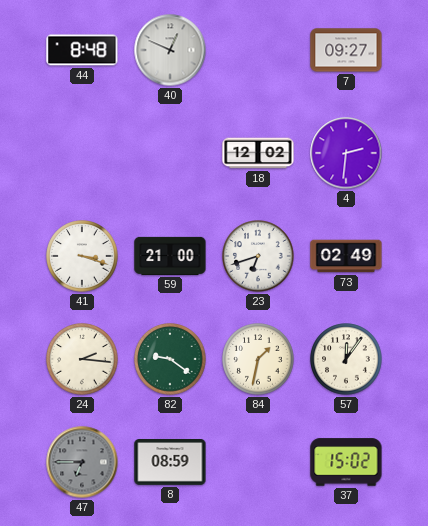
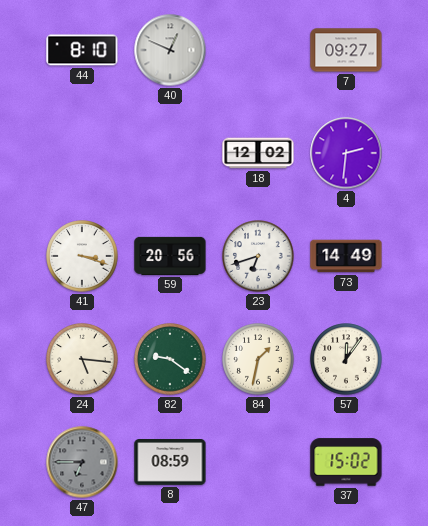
44: 8:48 -> 8:10
59: 21:00 -> 20:56
73: 02:49 -> 14:49
24: 2:16 -> 5:16
